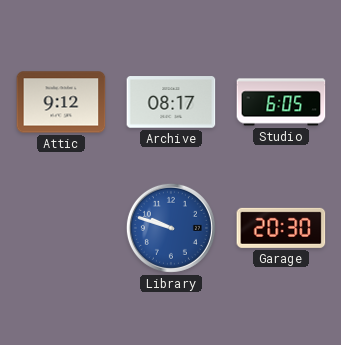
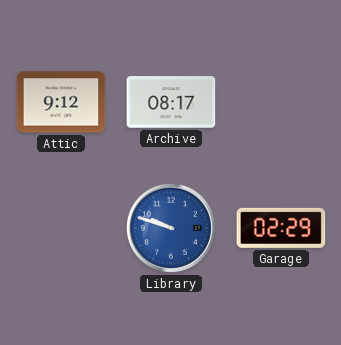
Studio: 6:05 -> none
Garage: 20:30 -> 02:29
